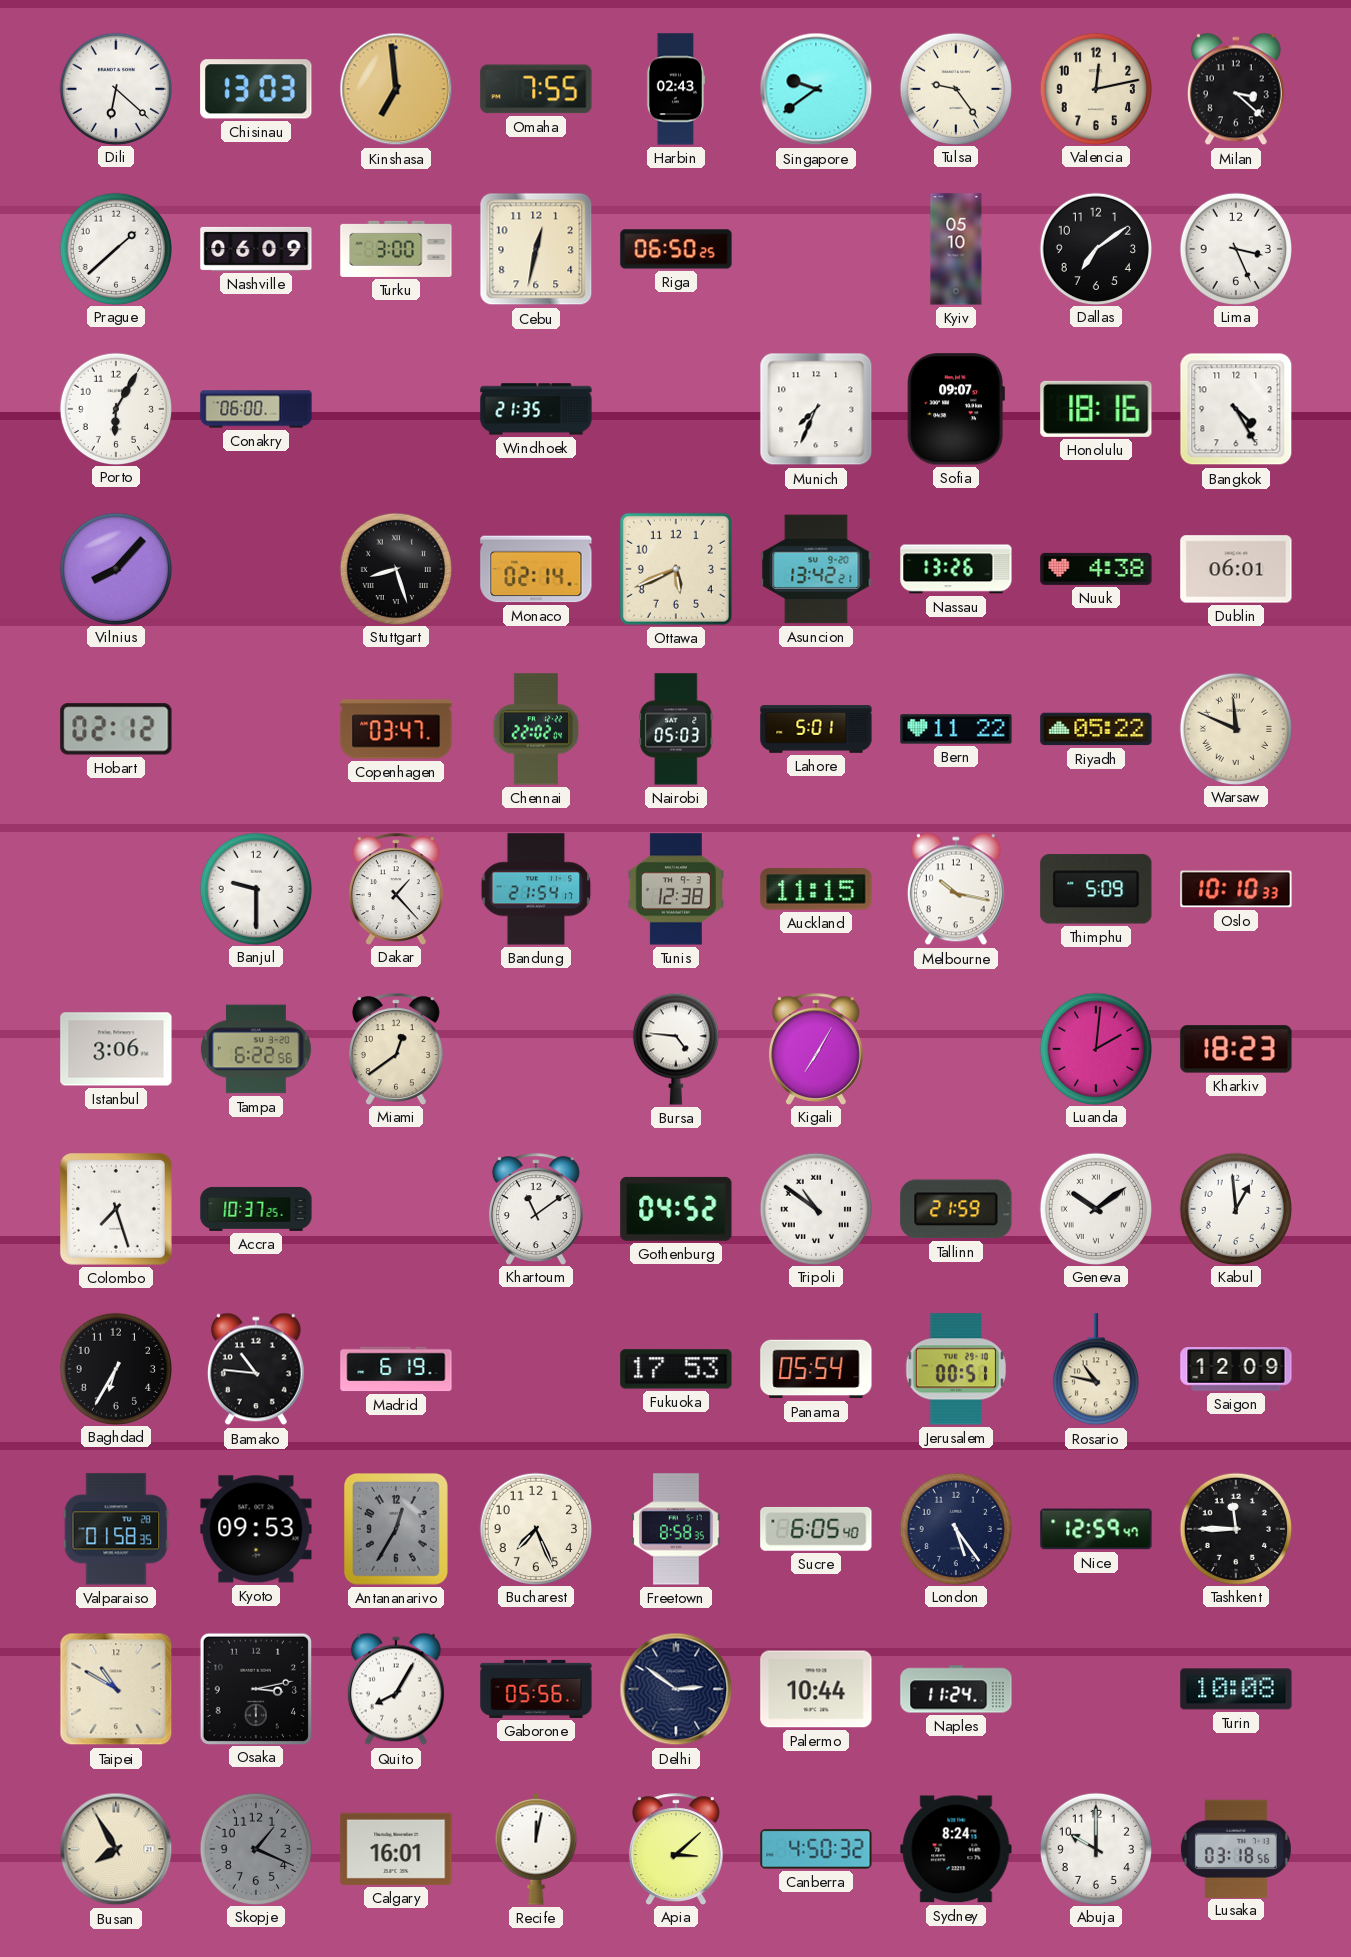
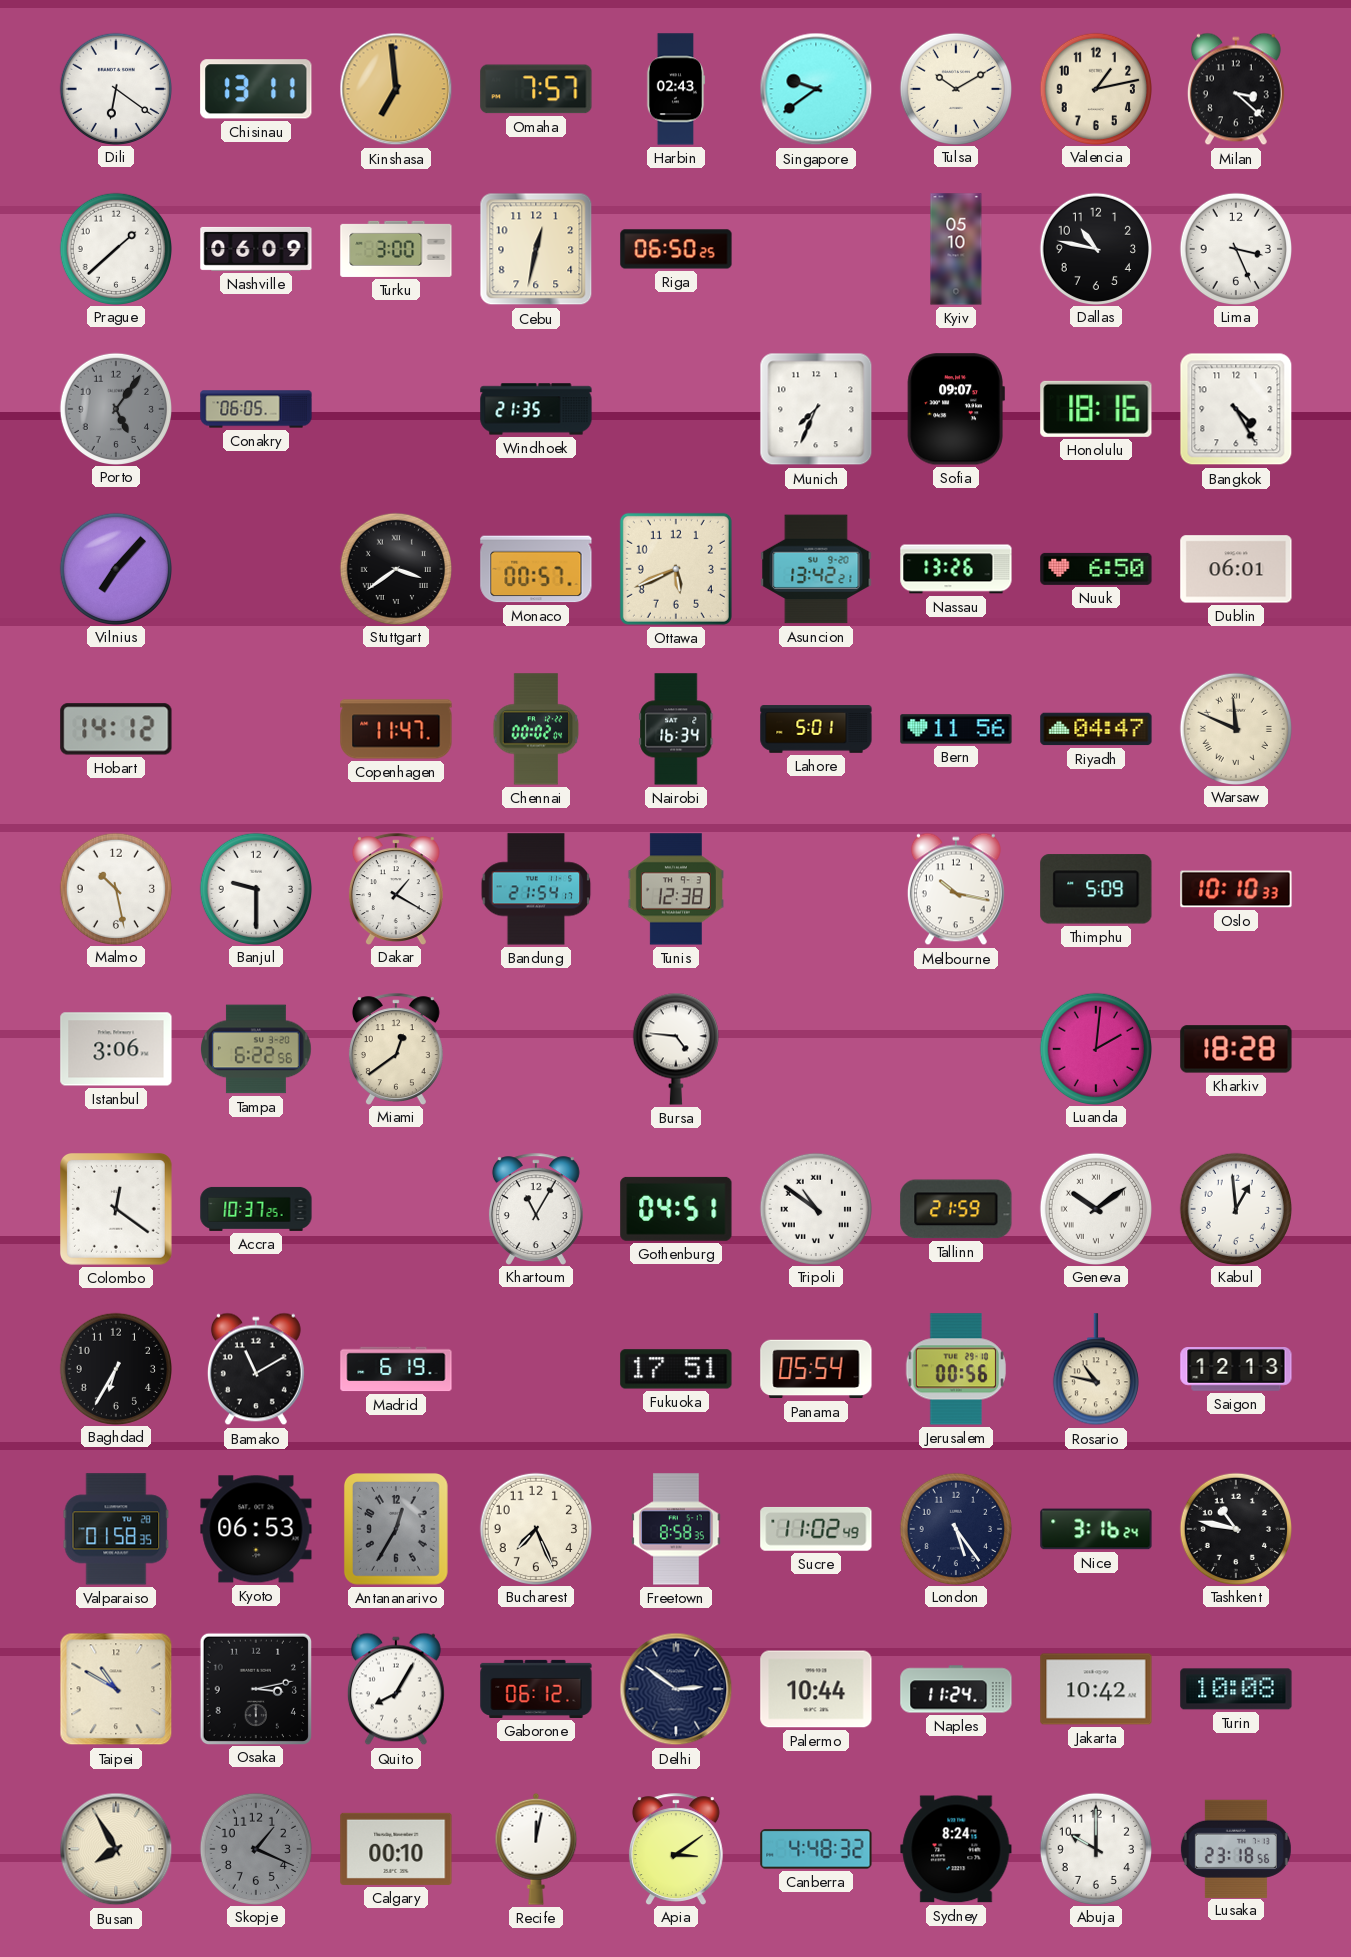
Dili: 6:22 -> 6:21
Chisinau: 13:03 -> 13:11
Omaha: 7:55 -> 7:57
Tulsa: 9:24 -> 10:10
Valencia: 12:13 -> 1:13
Dallas: 7:09 -> 10:47
Porto: 6:05 -> 5:06
Porto dial: white -> grey
Conakry: 06:00 -> 06:05
Vilnius: 8:07 -> 7:07
Stuttgart: 8:27 -> 3:39
Monaco: 02:14 -> 00:57
Nuuk: 4:38 -> 6:50
Hobart: 02:12 -> 14:12
Copenhagen: 03:47 -> 11:47
Chennai: 22:02 -> 00:02
Nairobi: 05:03 -> 16:34
Bern: 11:22 -> 11:56
Riyadh: 05:22 -> 04:47
Malmo: none -> 10:28
Dakar: 1:23 -> 1:20
Auckland: 11:15 -> none
Kigali: 7:05 -> none
Kharkiv: 18:23 -> 18:28
Colombo: 7:27 -> 12:21
Khartoum: 11:09 -> 11:05
Gothenburg: 04:52 -> 04:51
Bamako: 10:46 -> 11:10
Fukuoka: 17:53 -> 17:51
Jerusalem: 00:51 -> 00:56
Saigon: 12:09 -> 12:13
Kyoto: 09:53 -> 06:53
Sucre: 6:05 -> 11:02
Nice: 12:59 -> 3:16
Tashkent: 11:45 -> 10:47
Gaborone: 05:56 -> 06:12
Jakarta: none -> 10:42
Calgary: 16:01 -> 00:10
Apia: 3:08 -> 3:09
Canberra: 4:50 -> 4:48
Lusaka: 03:18 -> 23:18
